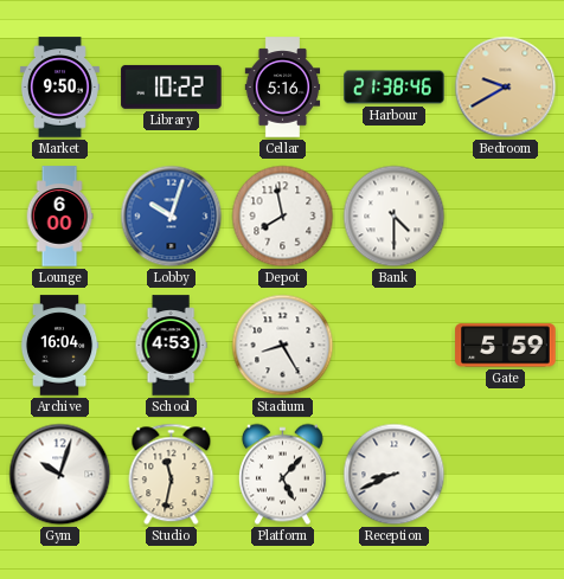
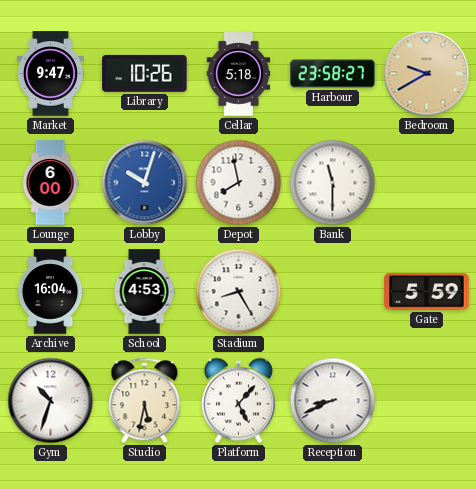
Market: 9:50 -> 9:47
Library: 10:22 -> 10:26
Cellar: 5:16 -> 5:18
Harbour: 21:38 -> 23:58
Bank: 4:30 -> 11:30
Gym: 10:03 -> 10:33
Studio: 11:32 -> 5:32
